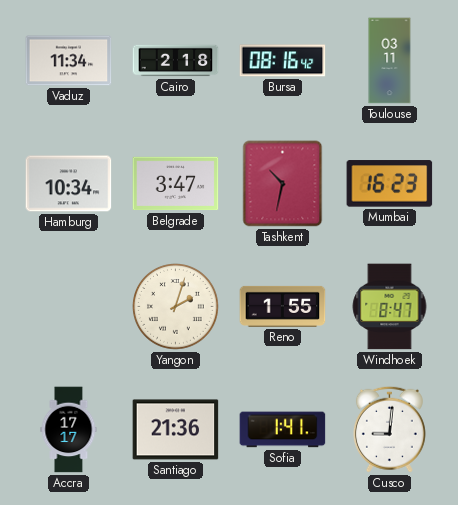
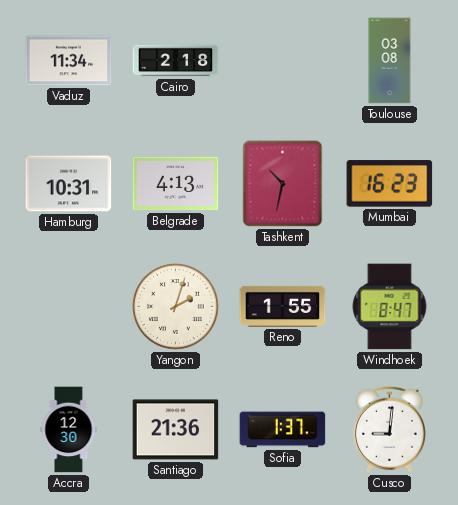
Bursa: 08:16 -> none
Toulouse: 03:11 -> 03:08
Hamburg: 10:34 -> 10:31
Belgrade: 3:47 -> 4:13
Accra: 17:17 -> 12:30
Sofia: 1:41 -> 1:37
